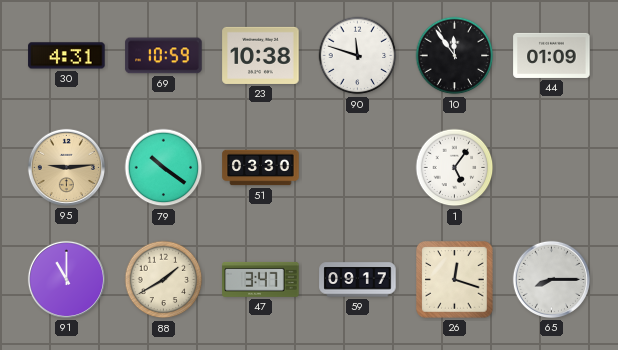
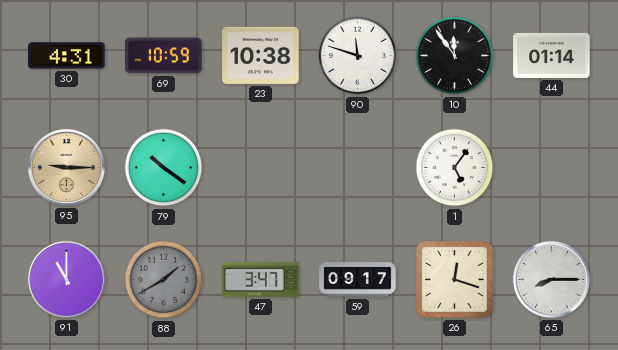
44: 01:09 -> 01:14
95: 9:14 -> 9:15
51: 03:30 -> none
88 dial: cream -> grey
